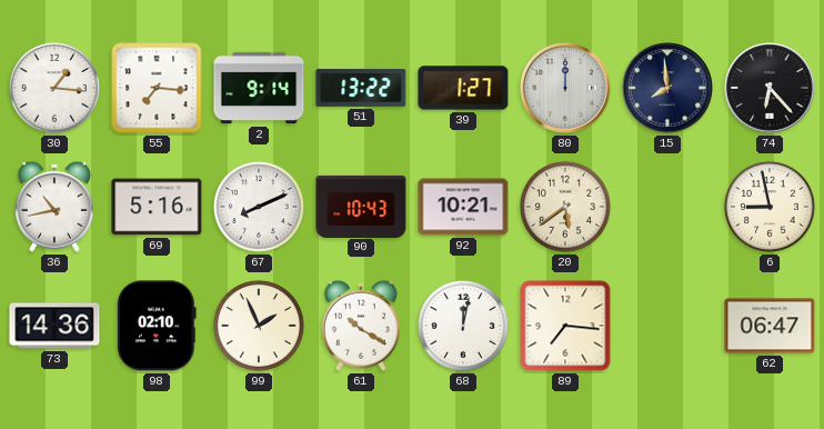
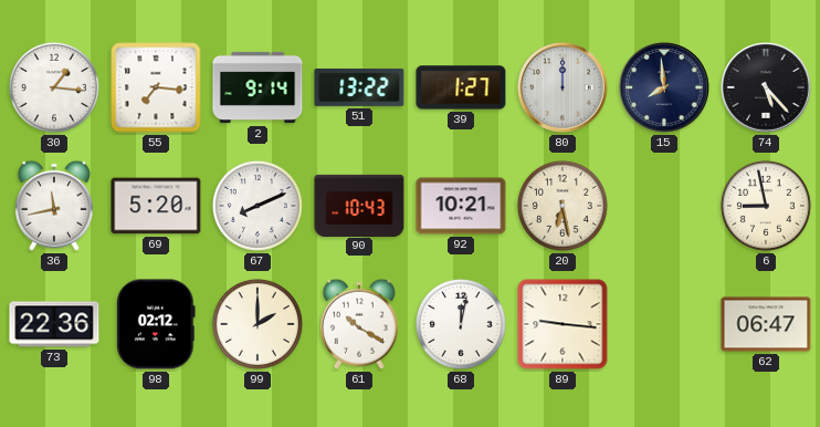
74: 6:23 -> 5:23
36: 10:43 -> 11:43
69: 5:16 -> 5:20
20: 5:39 -> 6:28
73: 14:36 -> 22:36
98: 02:10 -> 02:12
99: 1:56 -> 2:00
89: 7:16 -> 9:16
